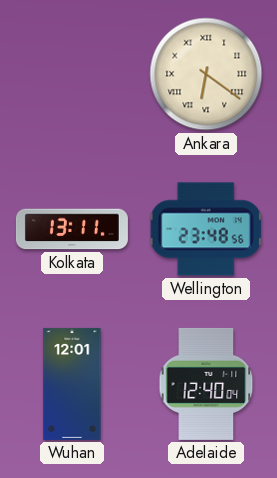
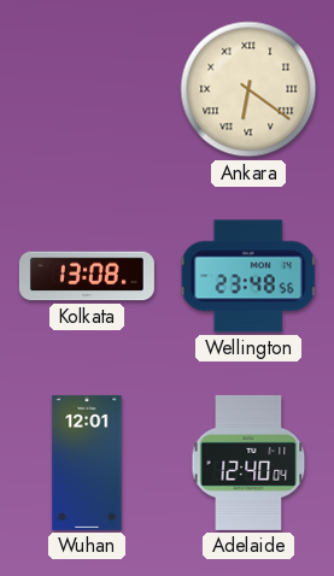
Kolkata: 13:11 -> 13:08
